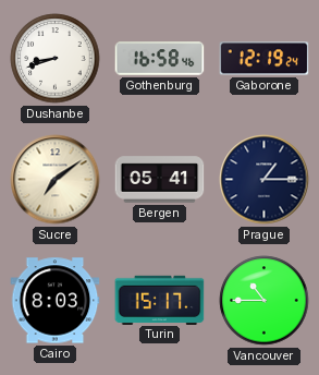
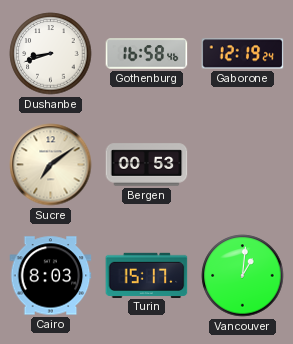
Bergen: 05:41 -> 00:53
Prague: 1:15 -> none
Vancouver: 10:45 -> 1:01
